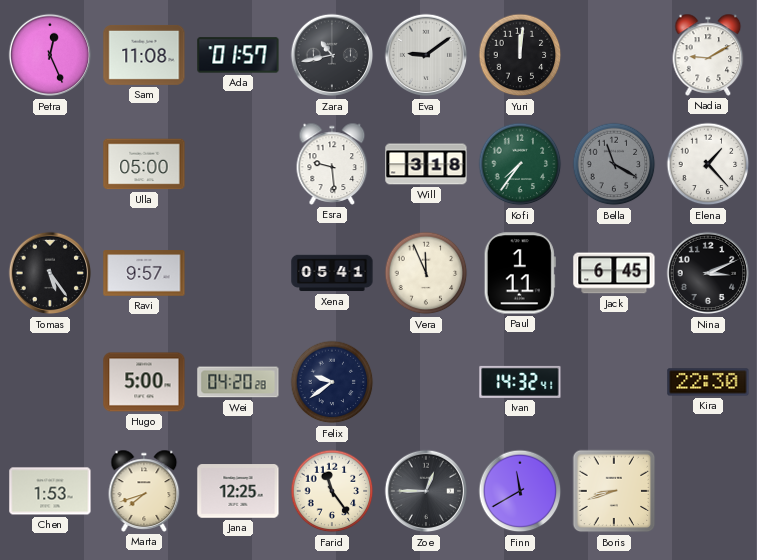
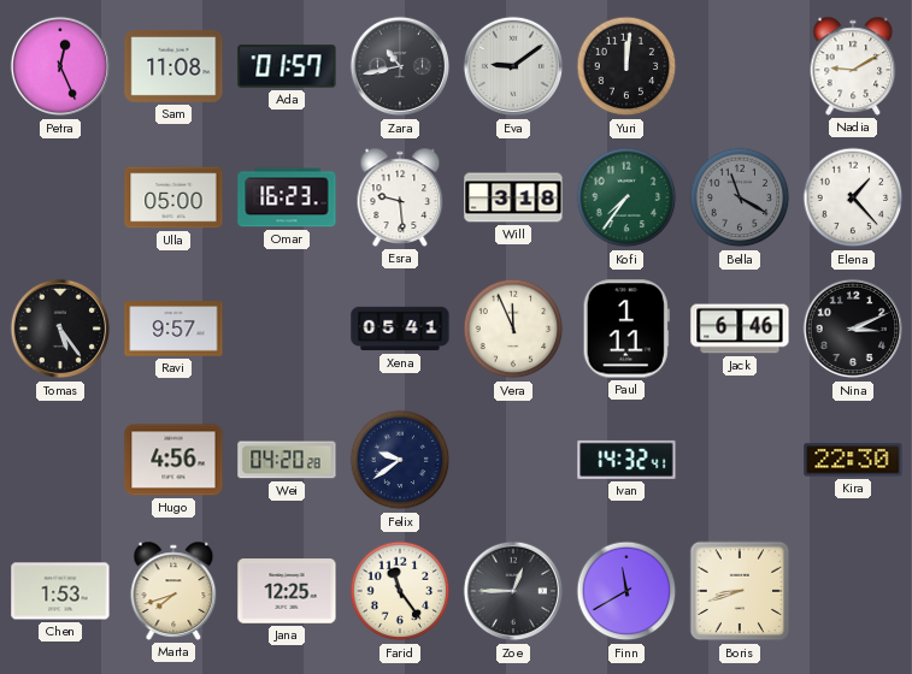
Omar: none -> 16:23
Jack: 6:45 -> 6:46
Hugo: 5:00 -> 4:56
